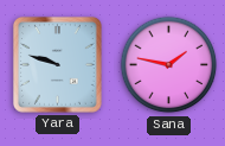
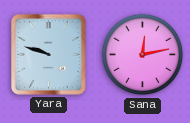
Sana: 1:47 -> 12:13
